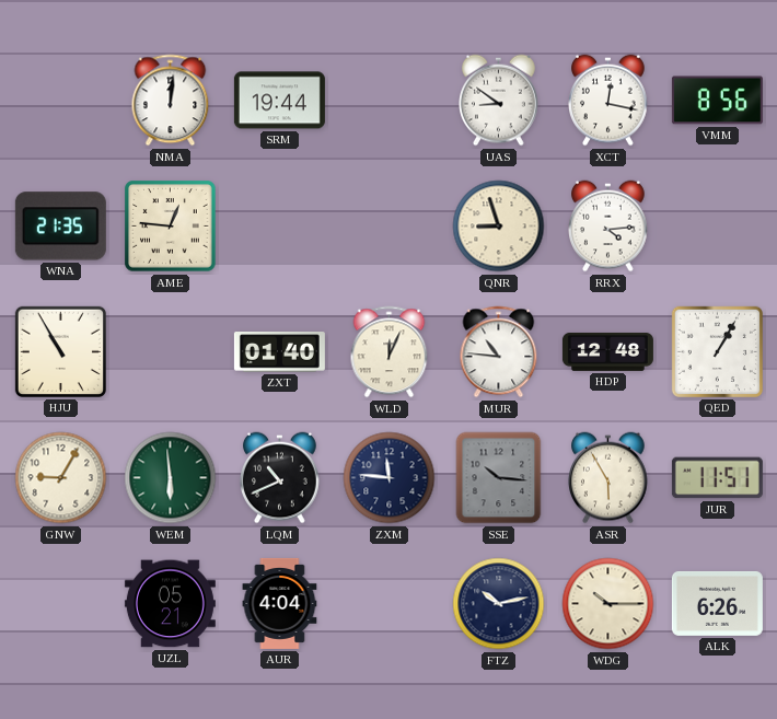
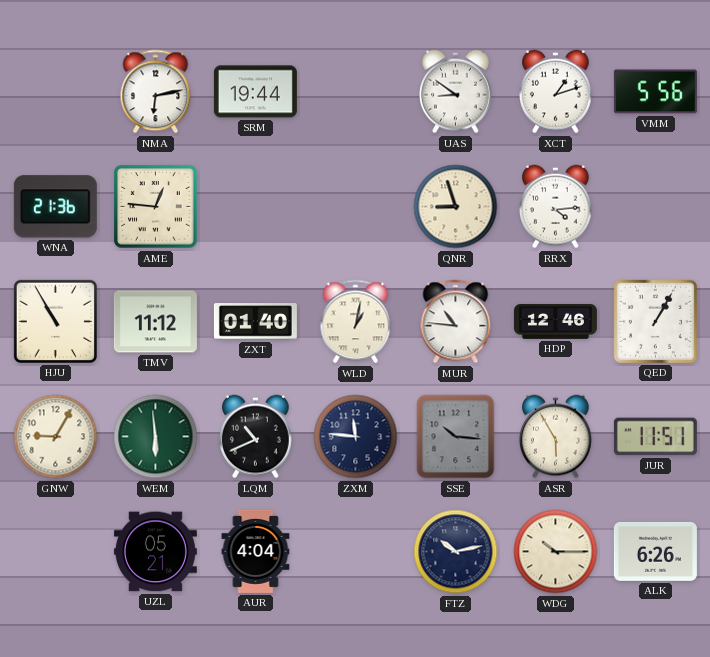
NMA: 12:01 -> 6:13
XCT: 12:17 -> 1:12
VMM: 8:56 -> 5:56
WNA: 21:35 -> 21:36
TMV: none -> 11:12
WLD: 12:04 -> 1:02
HDP: 12:48 -> 12:46
